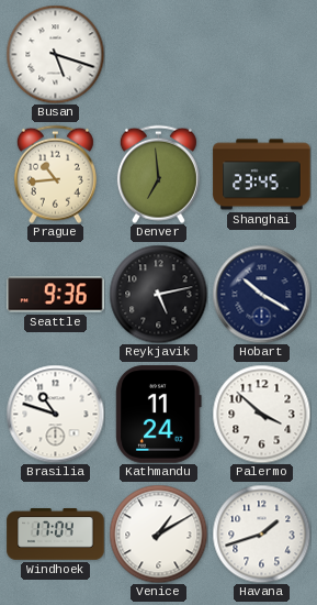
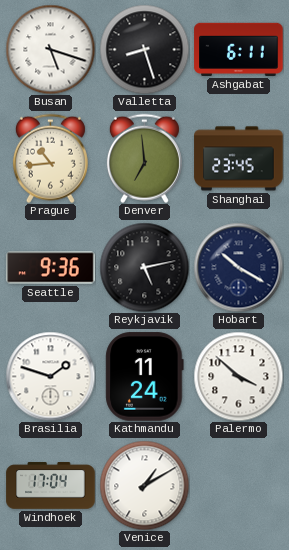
Valletta: none -> 8:27
Ashgabat: none -> 6:11
Brasilia: 10:48 -> 1:48
Havana: 1:42 -> none
